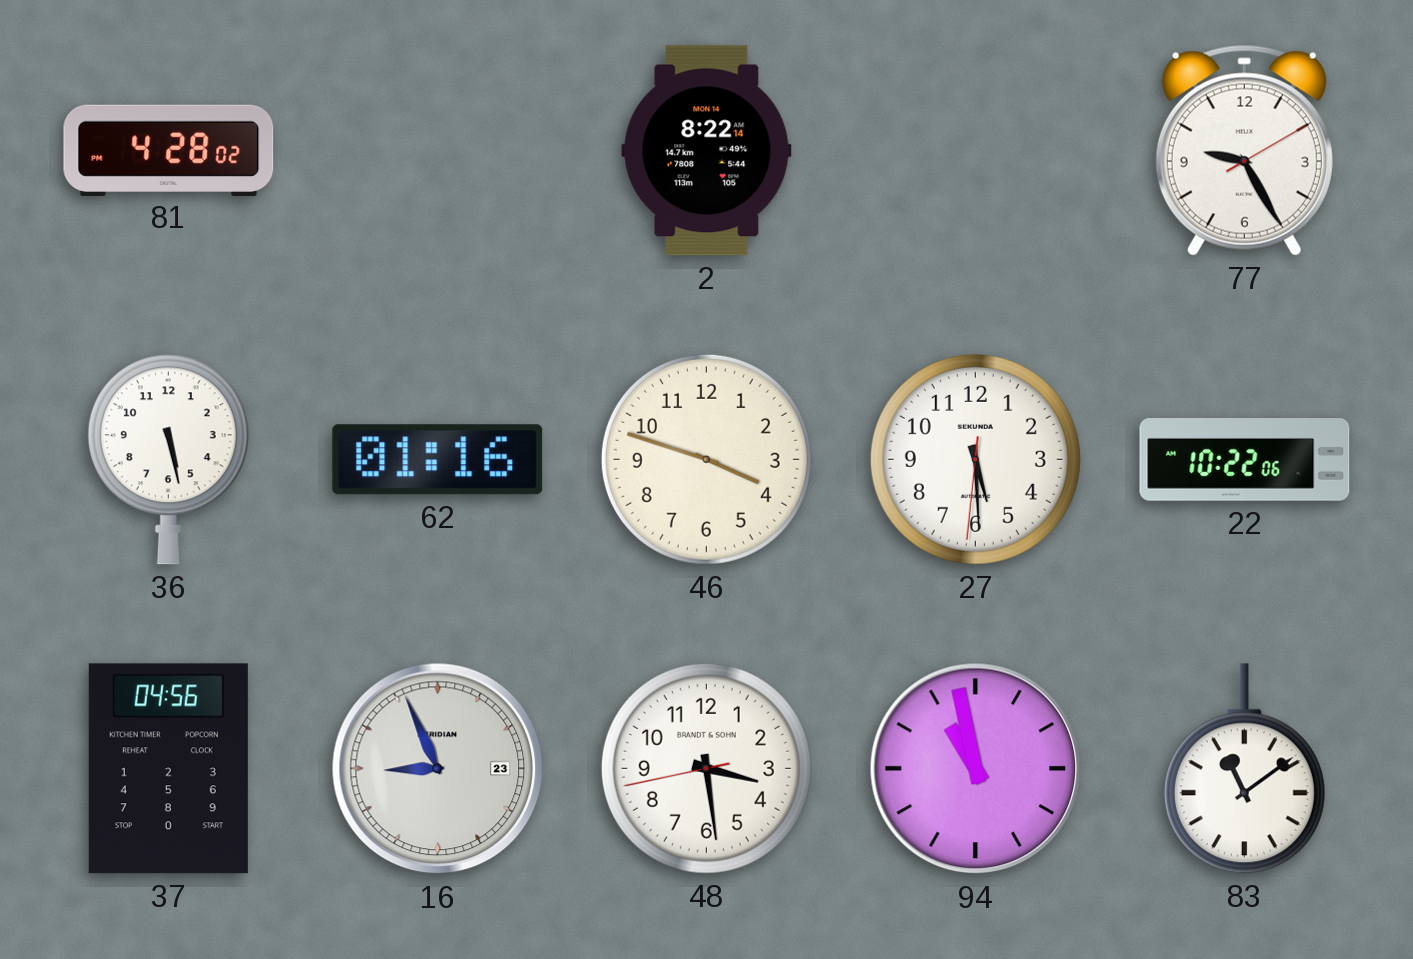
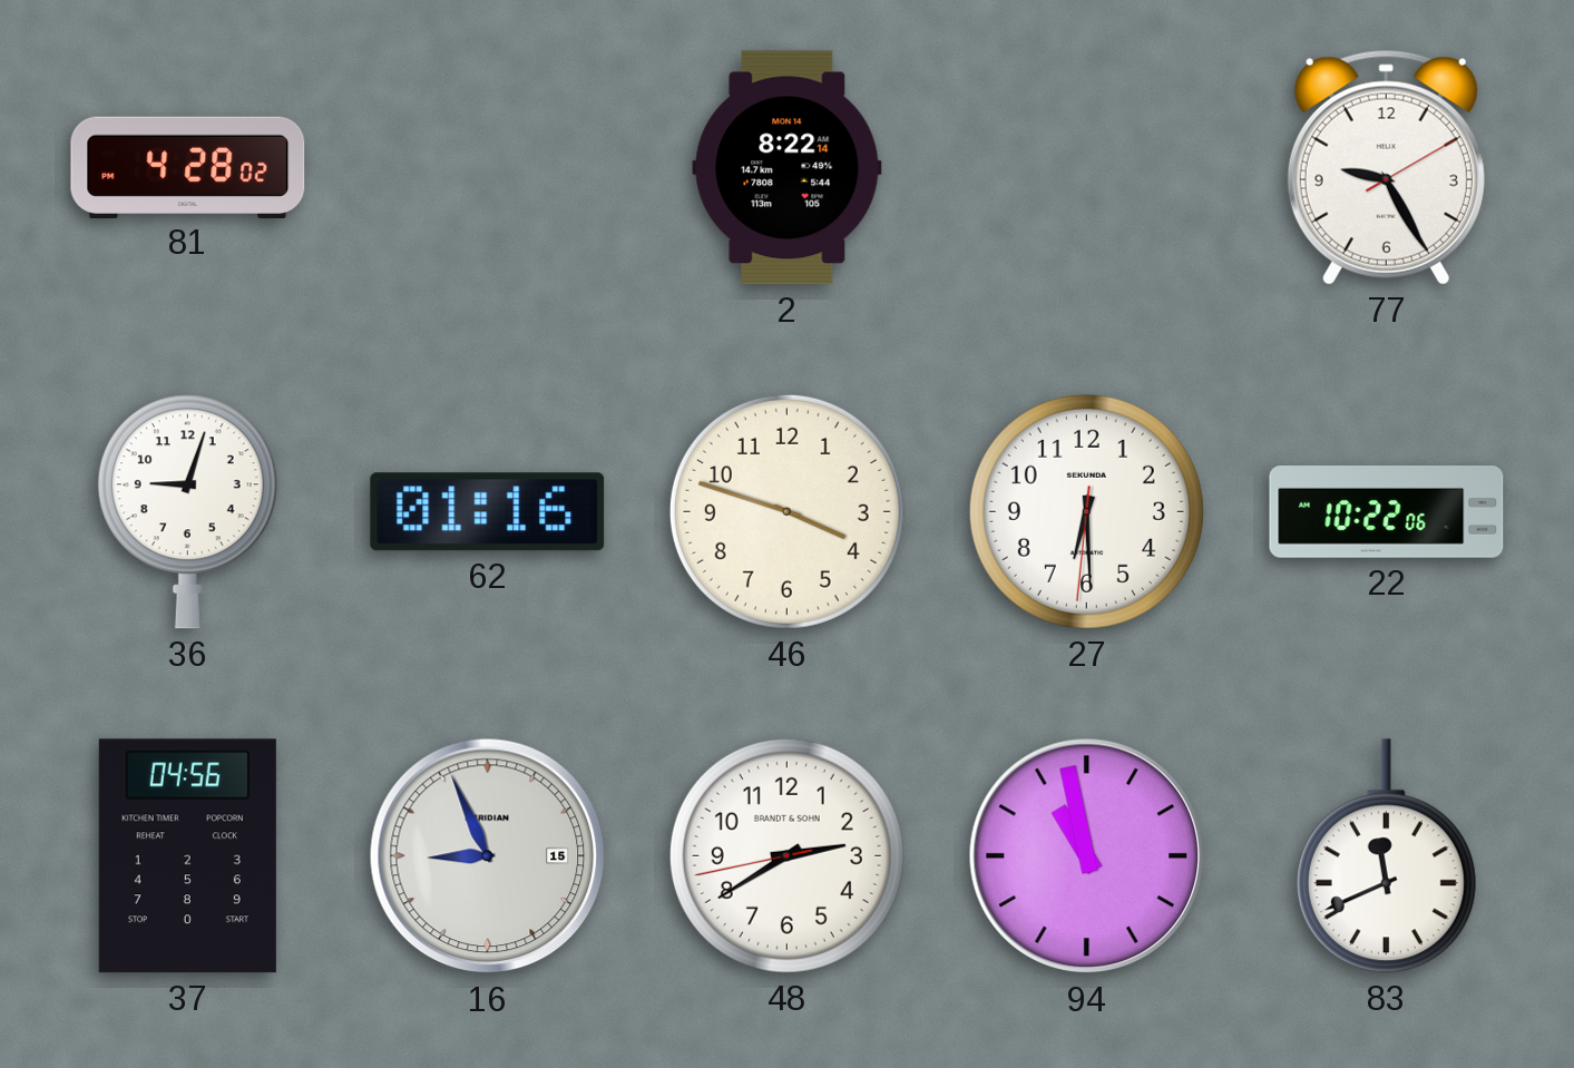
36: 5:28 -> 9:03
27: 5:29 -> 6:29
16 date: 23 -> 15
48: 3:28 -> 2:39
83: 11:09 -> 11:41
